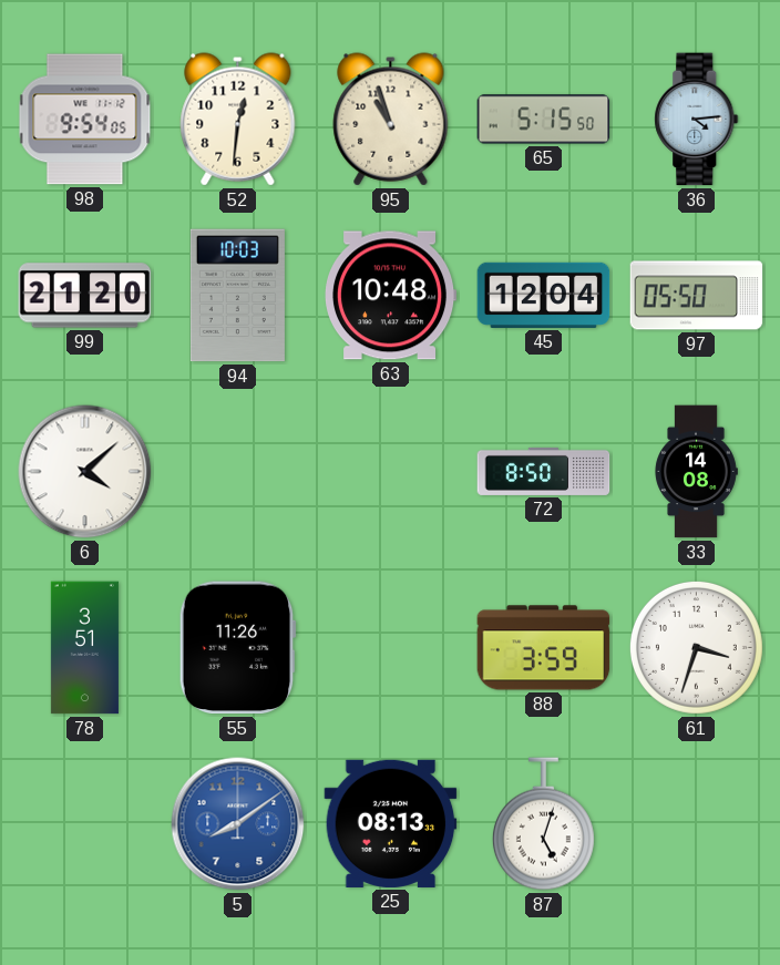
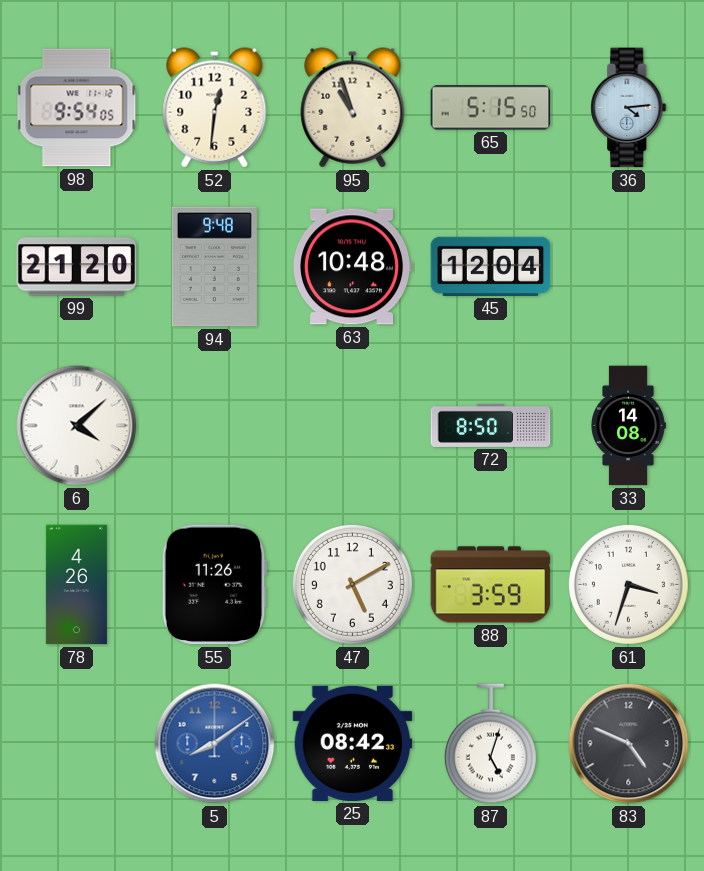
94: 10:03 -> 9:48
97: 05:50 -> none
78: 3:51 -> 4:26
47: none -> 5:10
25: 08:13 -> 08:42
83: none -> 4:49
